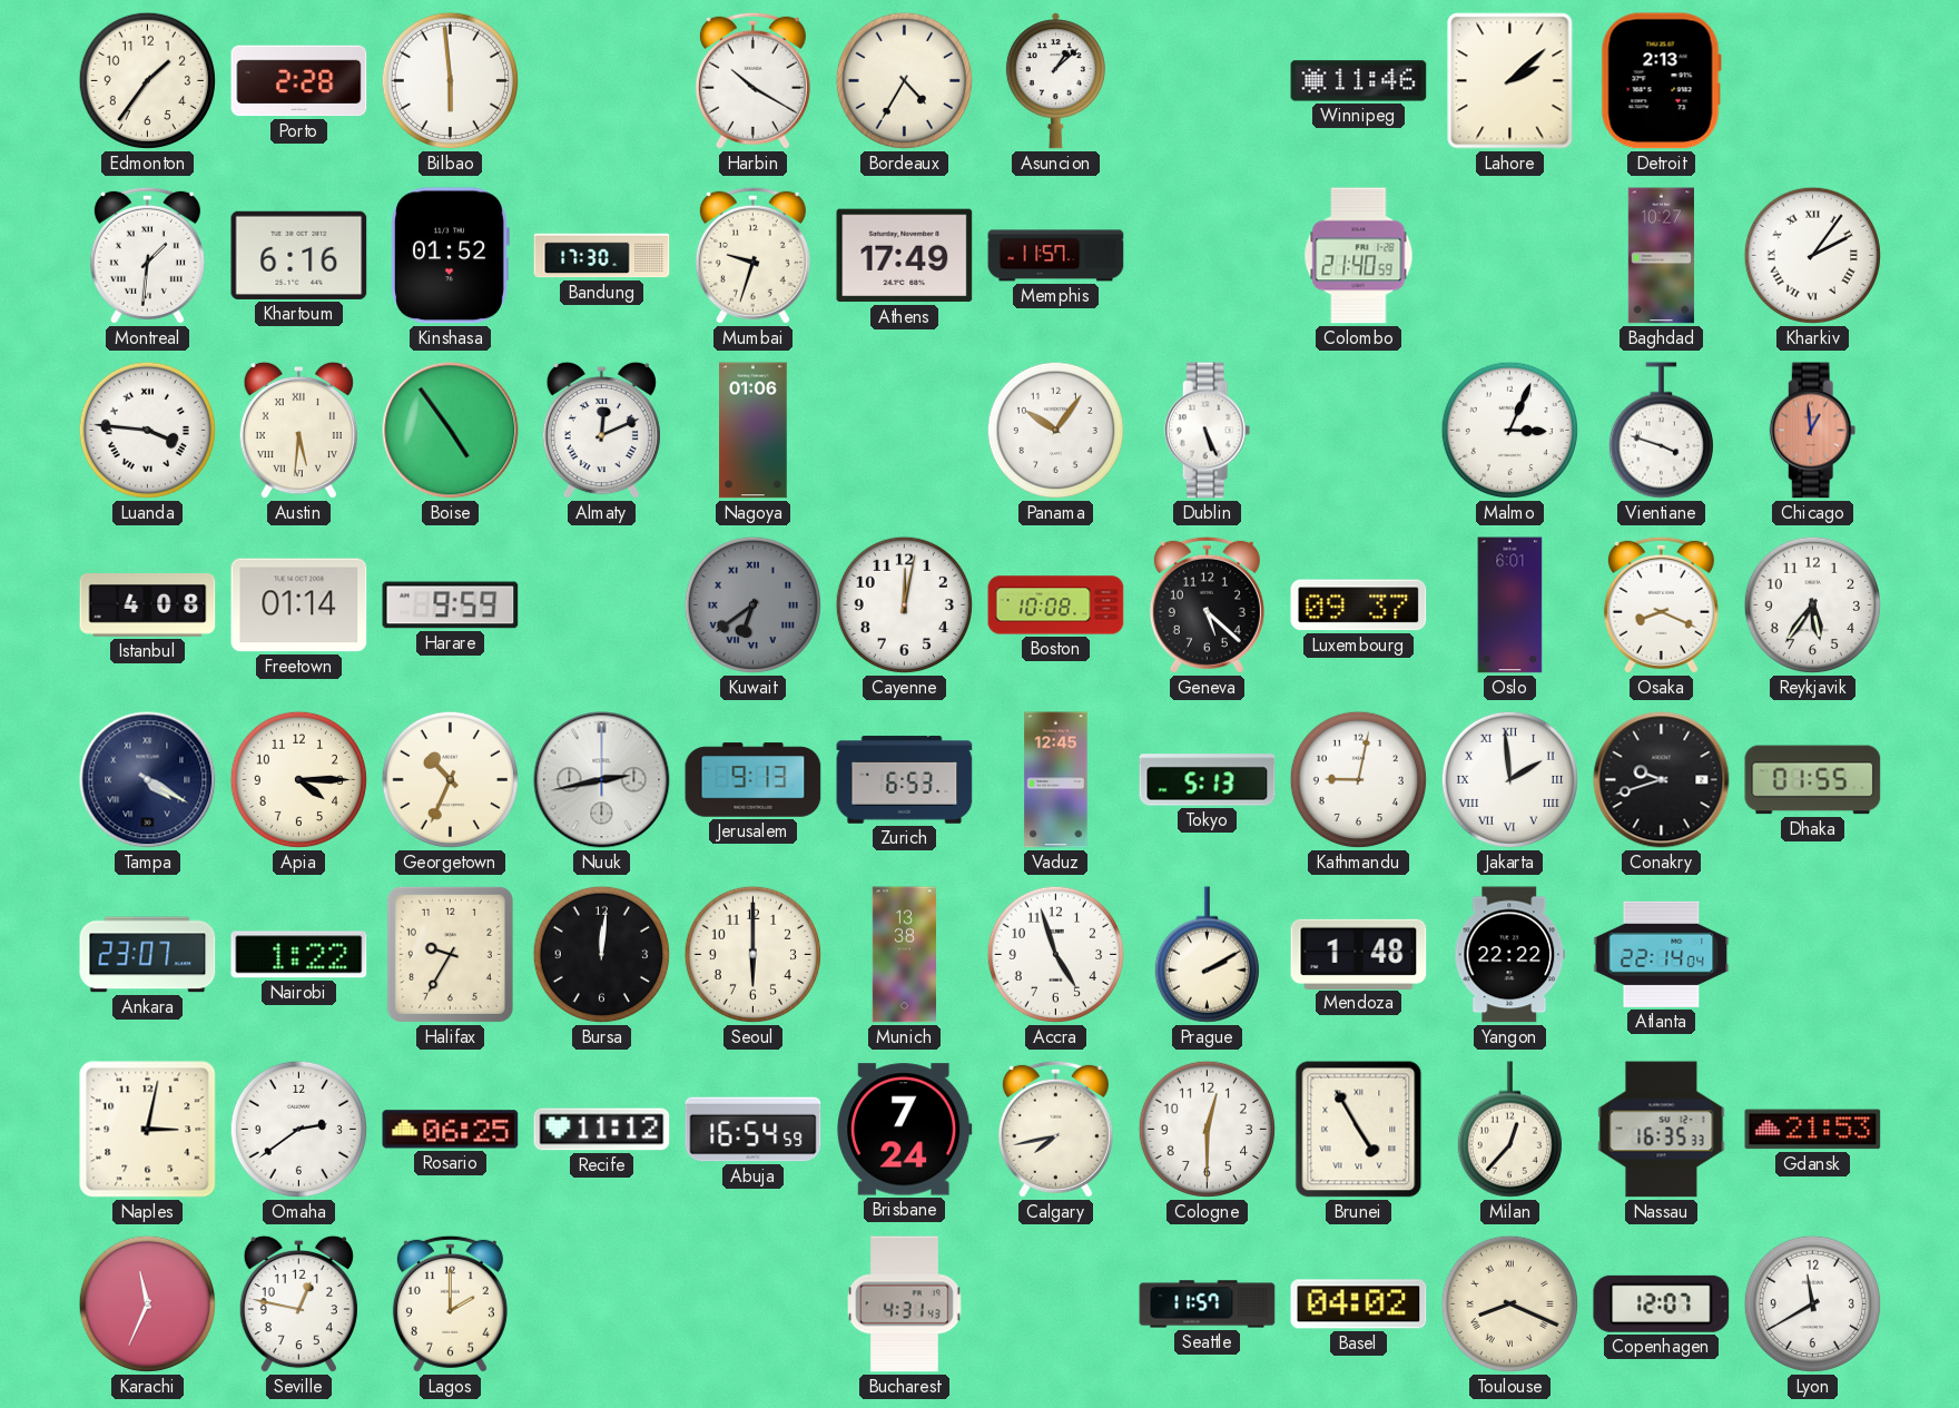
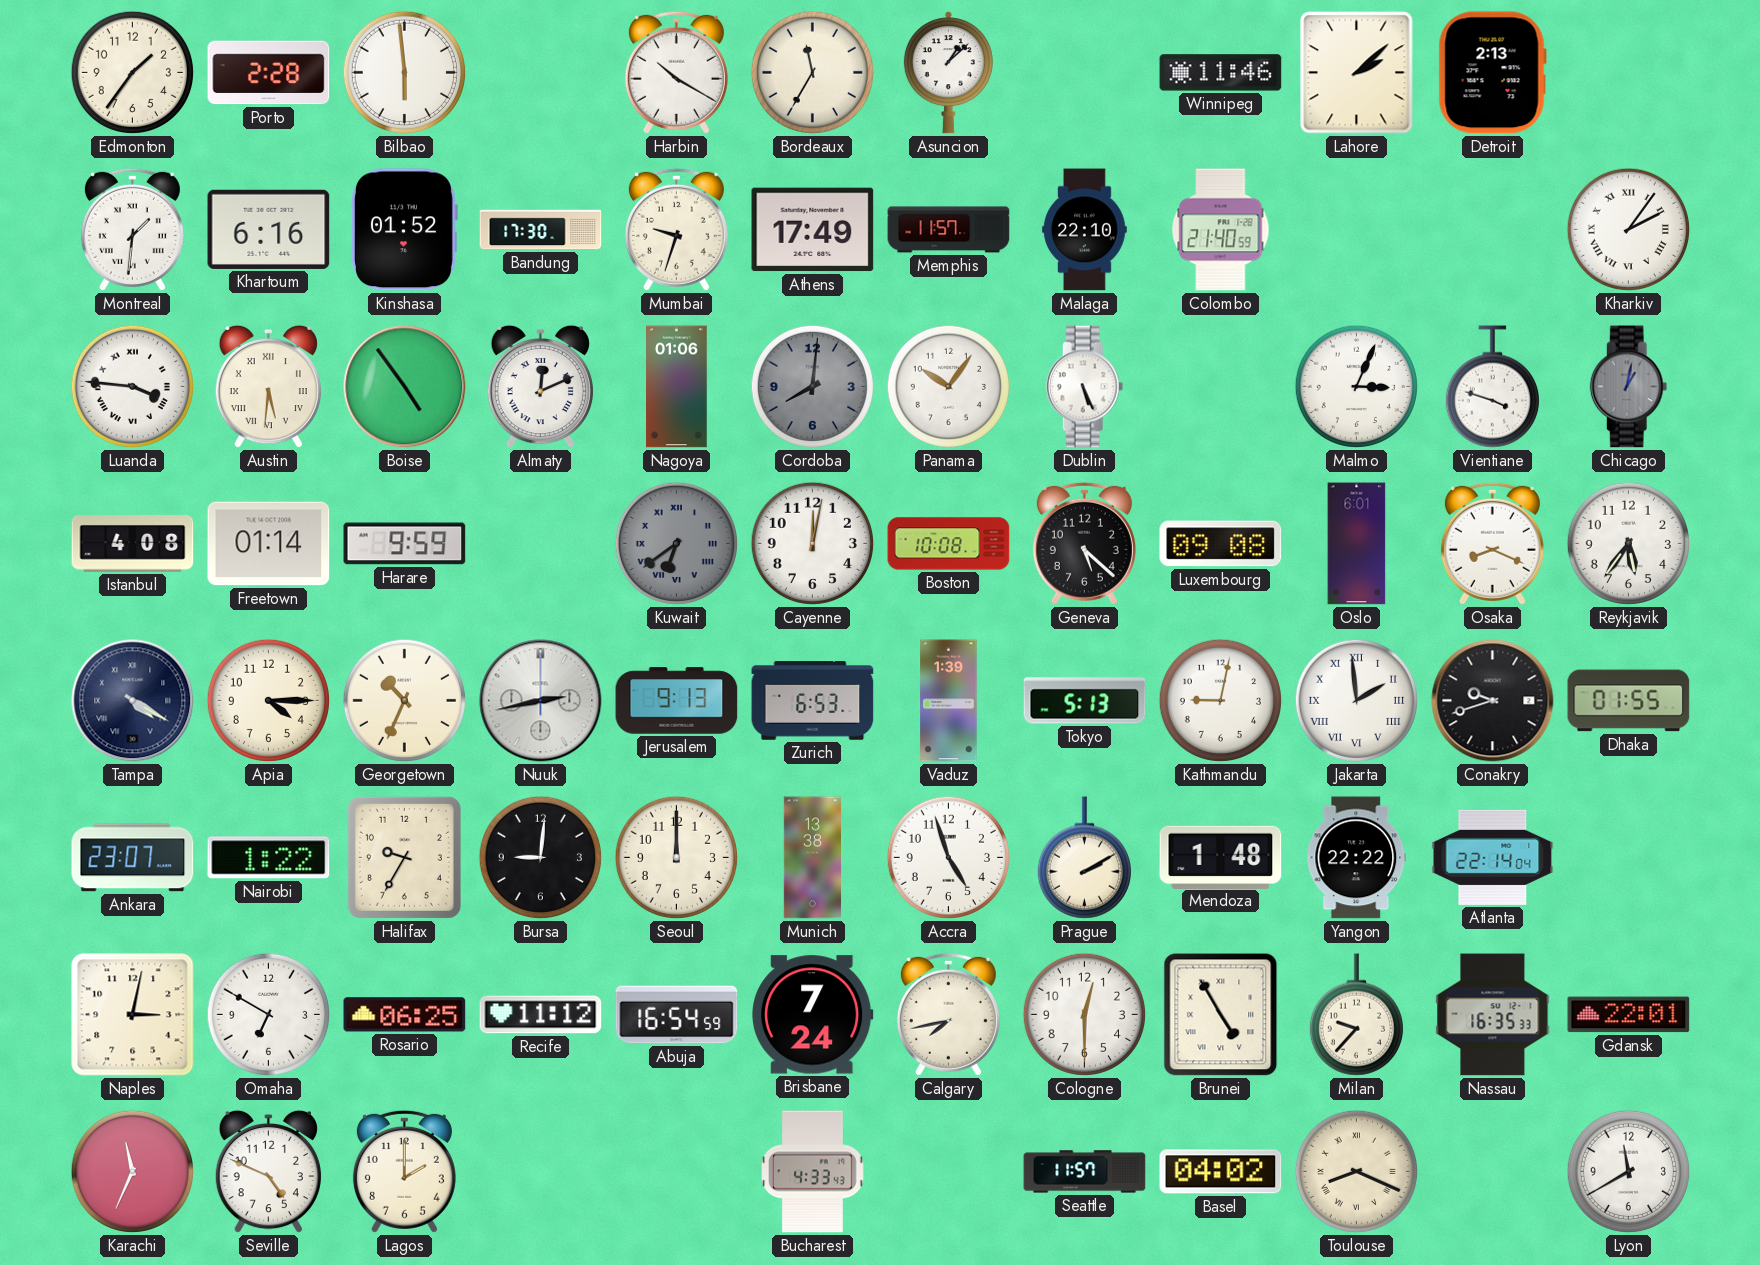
Bordeaux: 4:35 -> 11:35
Malaga: none -> 22:10
Baghdad: 10:27 -> none
Cordoba: none -> 8:01
Chicago: 12:59 -> 1:02
Chicago dial: salmon -> grey
Luxembourg: 09:37 -> 09:08
Vaduz: 12:45 -> 1:39
Bursa: 12:01 -> 9:01
Seoul: 6:00 -> 12:00
Omaha: 2:39 -> 6:50
Milan: 12:37 -> 9:37
Gdansk: 21:53 -> 22:01
Seville: 12:47 -> 4:49
Bucharest: 4:31 -> 4:33
Copenhagen: 12:07 -> none
